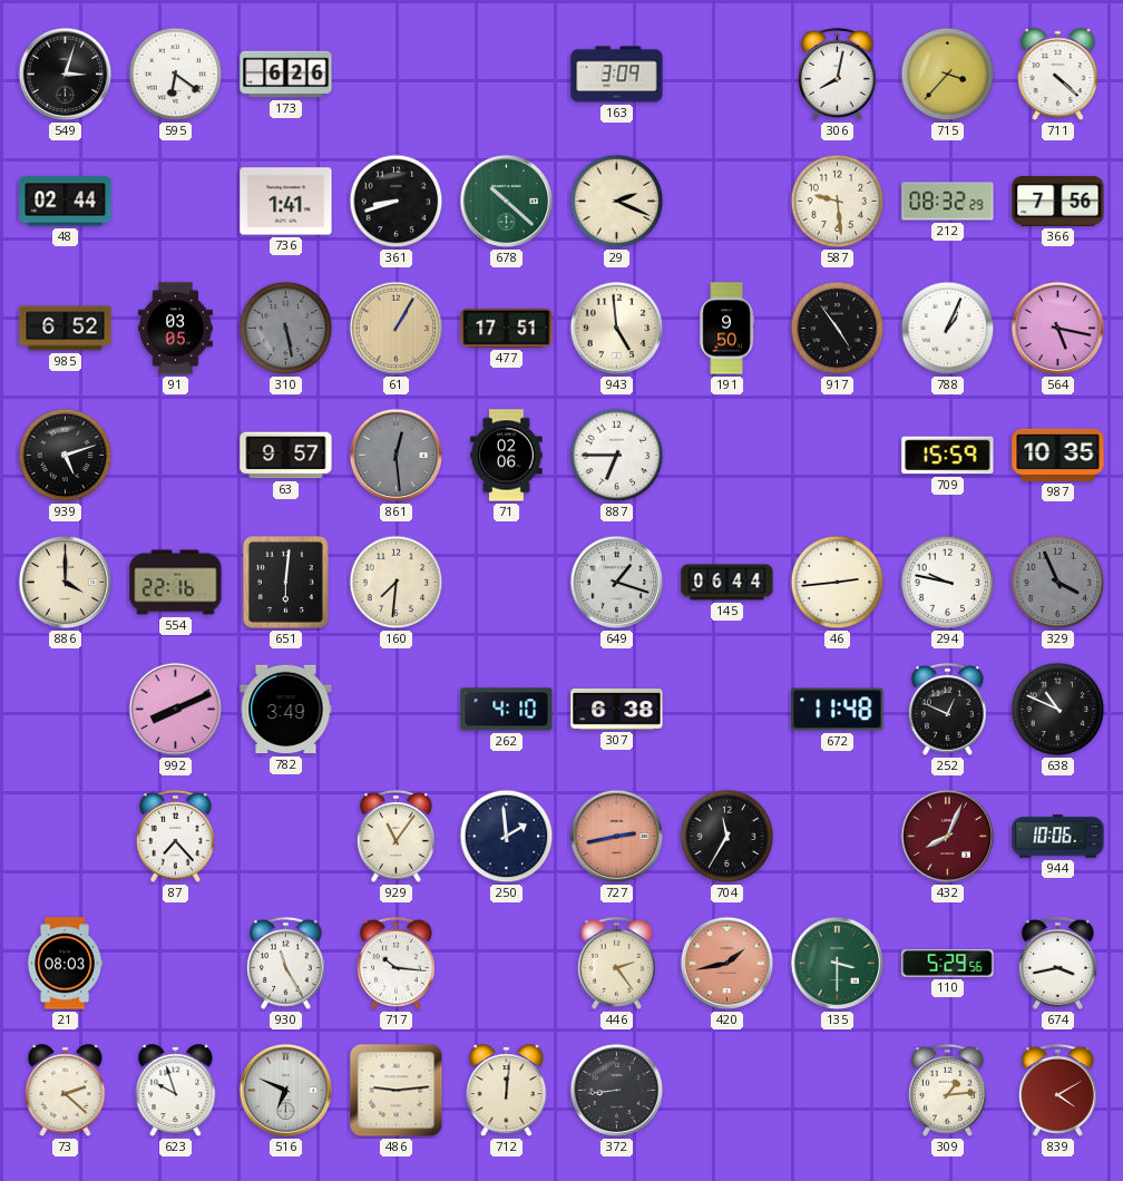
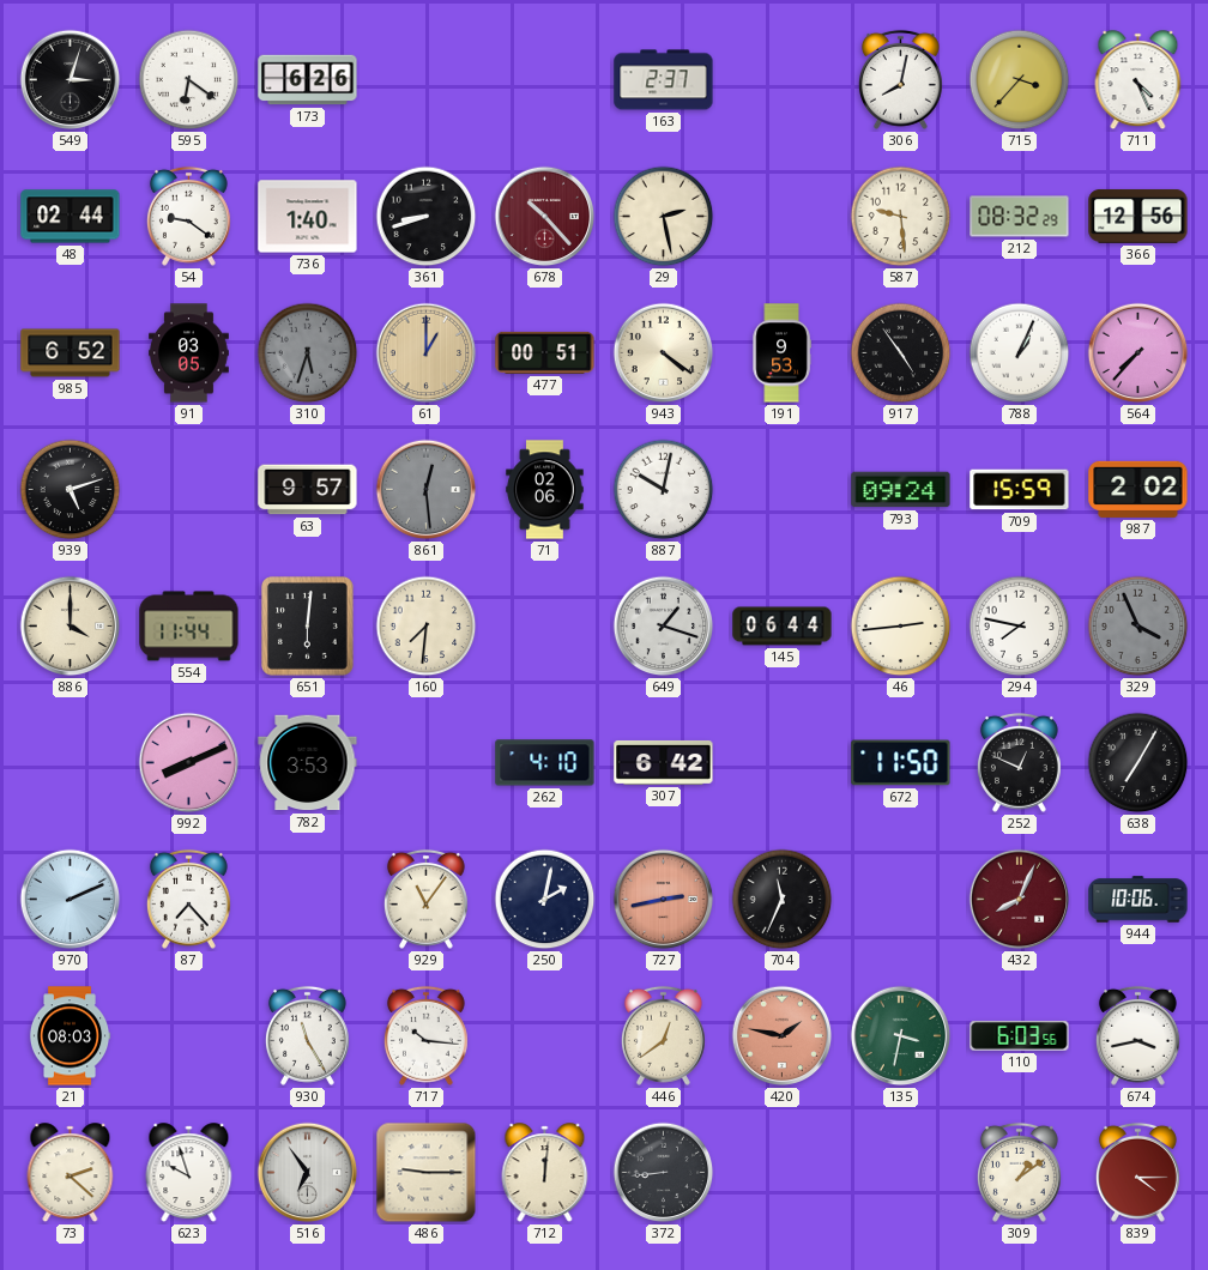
163: 3:09 -> 2:37
711: 4:22 -> 4:26
54: none -> 9:21
736: 1:41 -> 1:40
678: 10:22 -> 10:23
678 dial: green -> burgundy
29: 2:19 -> 2:28
366: 7:56 -> 12:56
310: 5:28 -> 5:33
61: 1:05 -> 1:00
477: 17:51 -> 00:51
943: 4:59 -> 4:21
191: 9:50 -> 9:53
564: 5:17 -> 7:37
887: 6:45 -> 10:02
793: none -> 09:24
987: 10:35 -> 2:02
554: 22:16 -> 11:44
294: 9:47 -> 7:47
782: 3:49 -> 3:53
307: 6:38 -> 6:42
672: 11:48 -> 11:50
638: 10:49 -> 7:05
970: none -> 2:11
250: 1:59 -> 2:02
704: 11:35 -> 11:34
446: 2:24 -> 12:39
420: 1:43 -> 1:47
135: 3:30 -> 3:32
110: 5:29 -> 6:03
516: 6:49 -> 6:54
486: 9:14 -> 9:15
309: 1:14 -> 1:09
839: 4:10 -> 4:15
